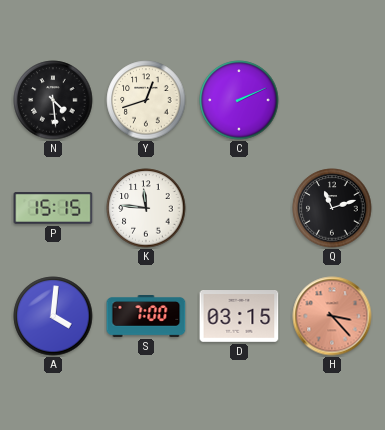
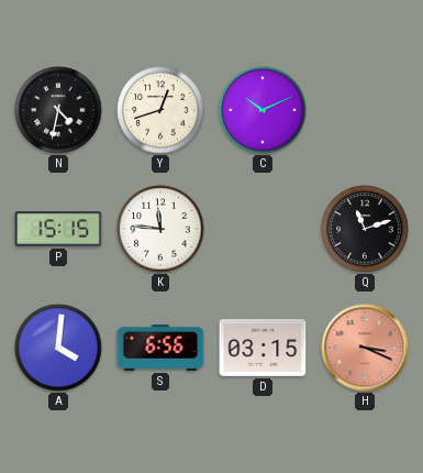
N: 4:29 -> 4:32
C: 2:11 -> 10:11
S: 7:00 -> 6:56
H: 3:23 -> 3:19
